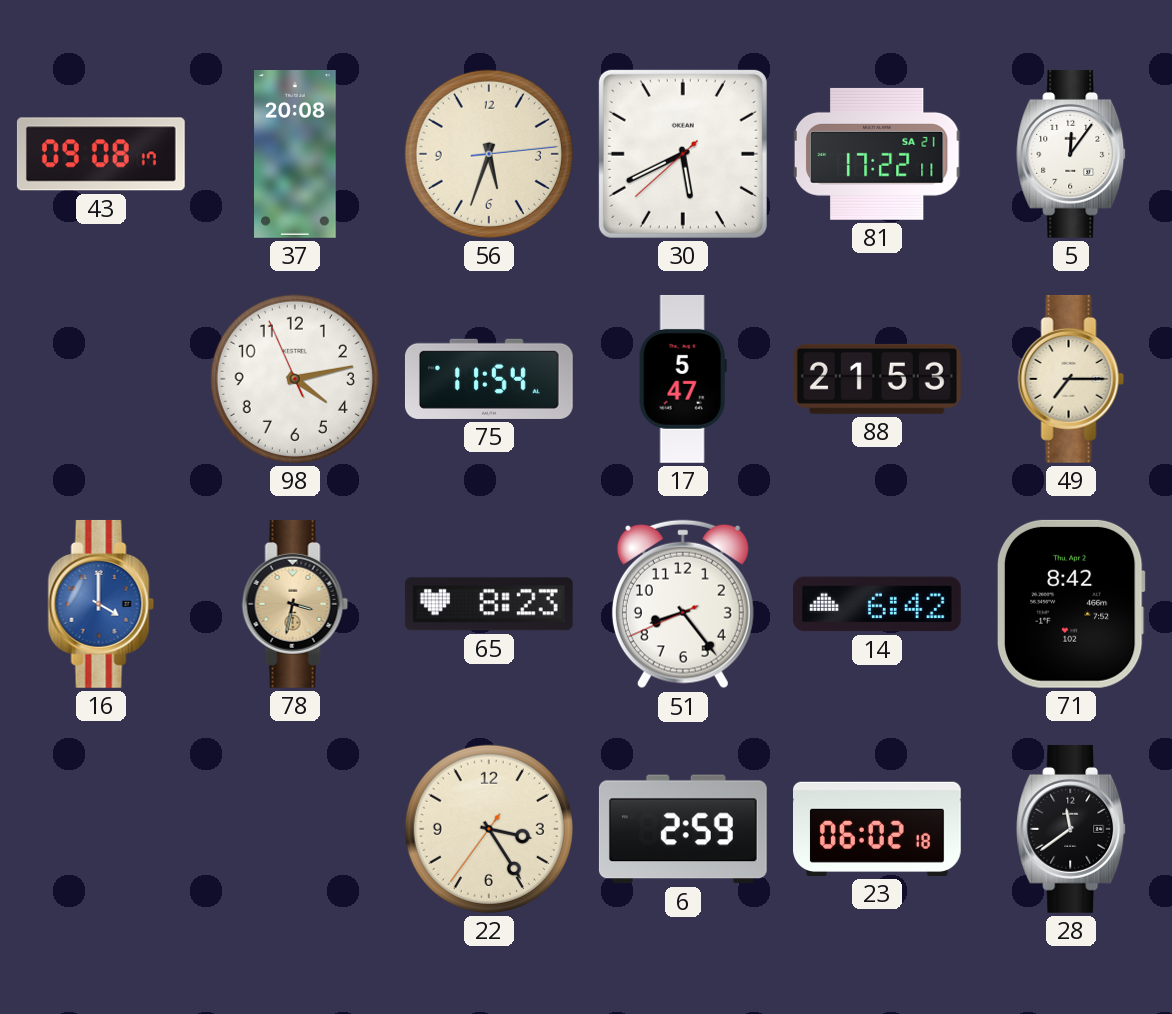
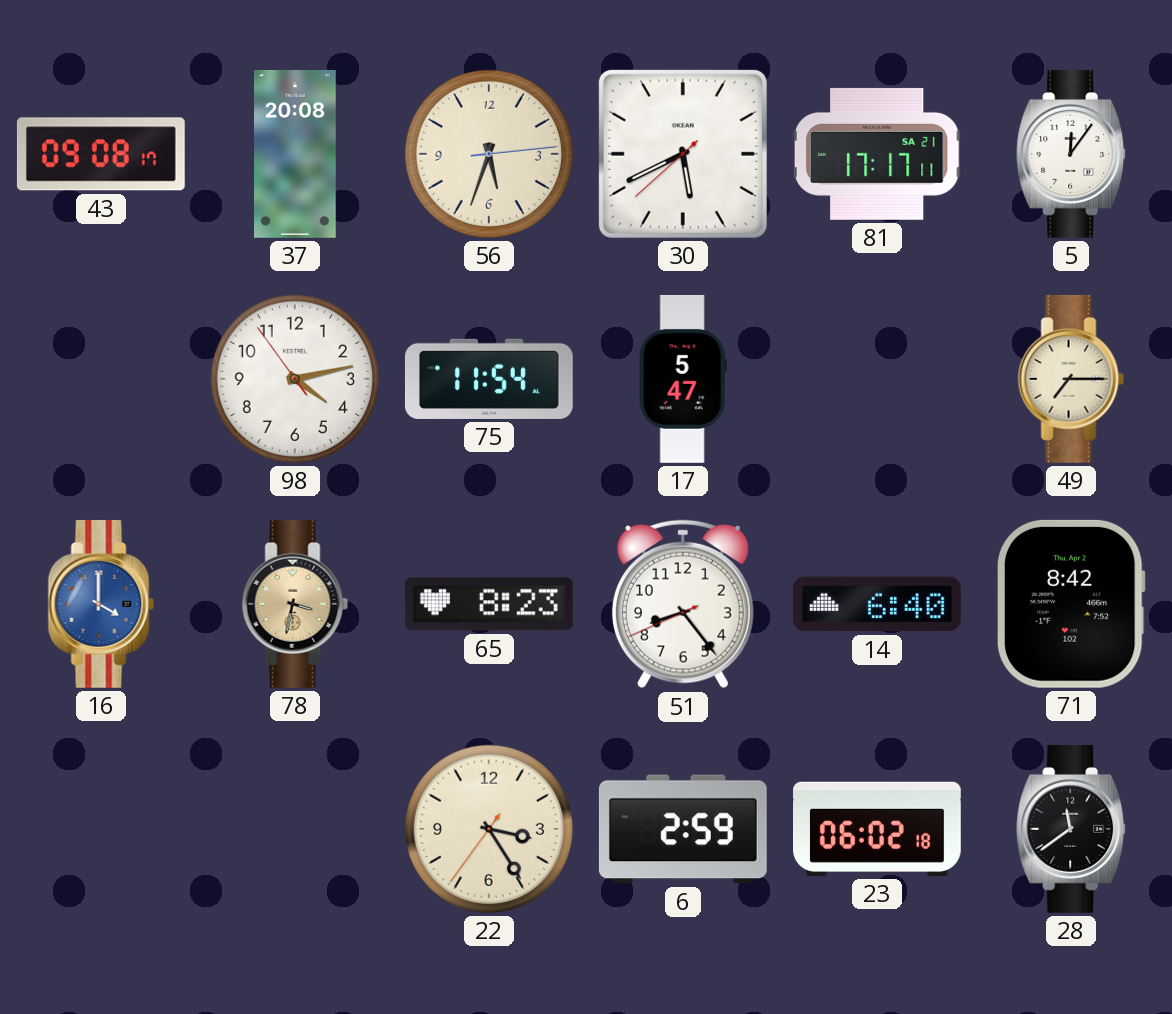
81: 17:22 -> 17:17
98: 4:12:56 -> 4:12:54
88: 21:53 -> none
14: 6:42 -> 6:40
